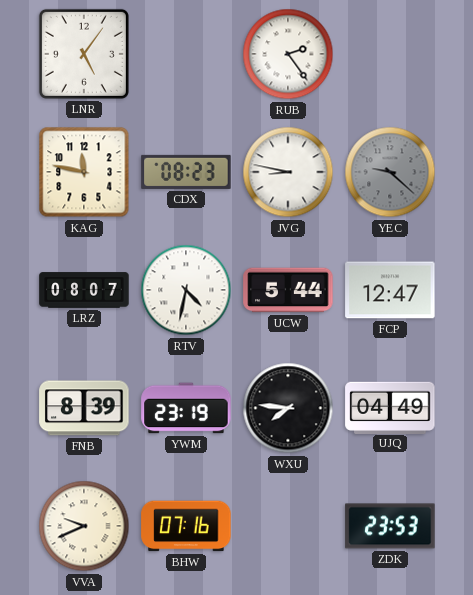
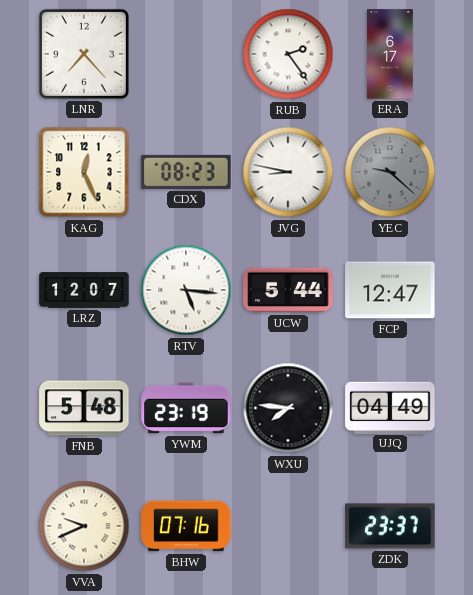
LNR: 5:06 -> 7:23
ERA: none -> 6:17
KAG: 11:47 -> 12:26
LRZ: 08:07 -> 12:07
RTV: 4:32 -> 5:16
FNB: 8:39 -> 5:48
ZDK: 23:53 -> 23:37
